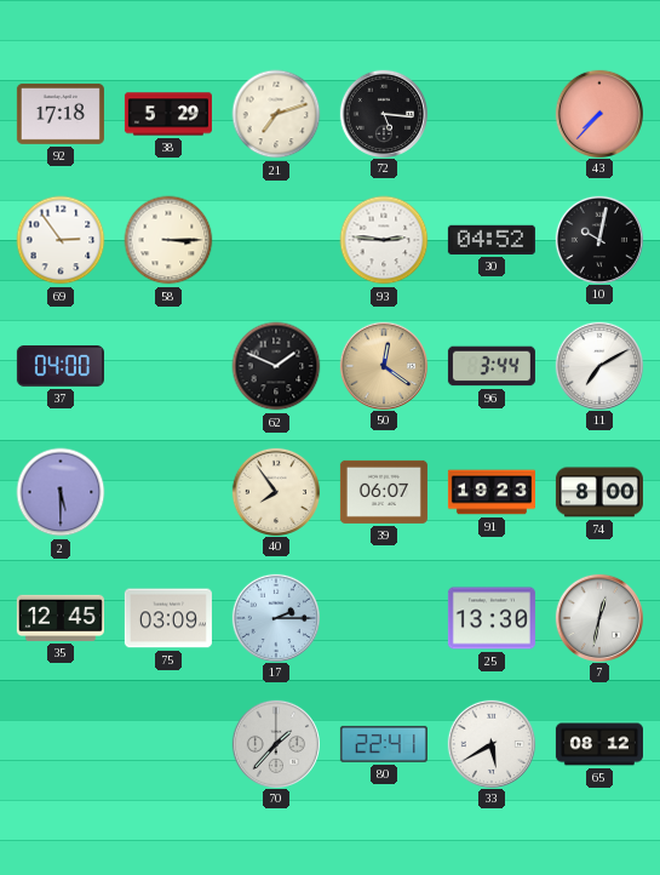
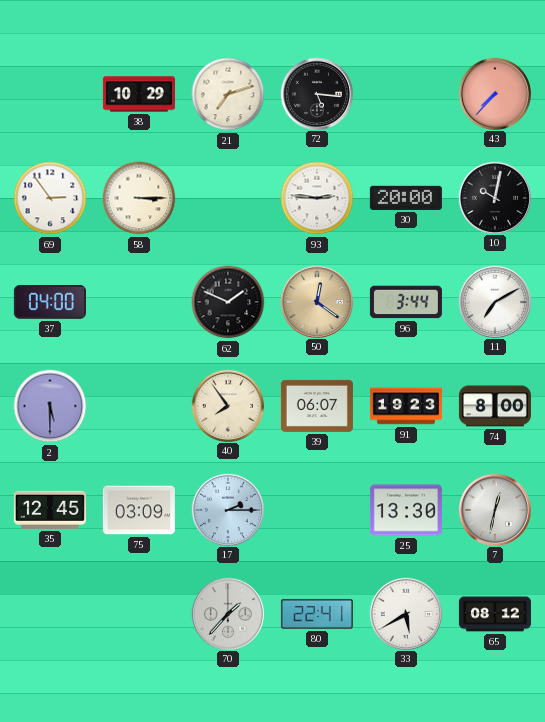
92: 17:18 -> none
38: 5:29 -> 10:29
30: 04:52 -> 20:00
